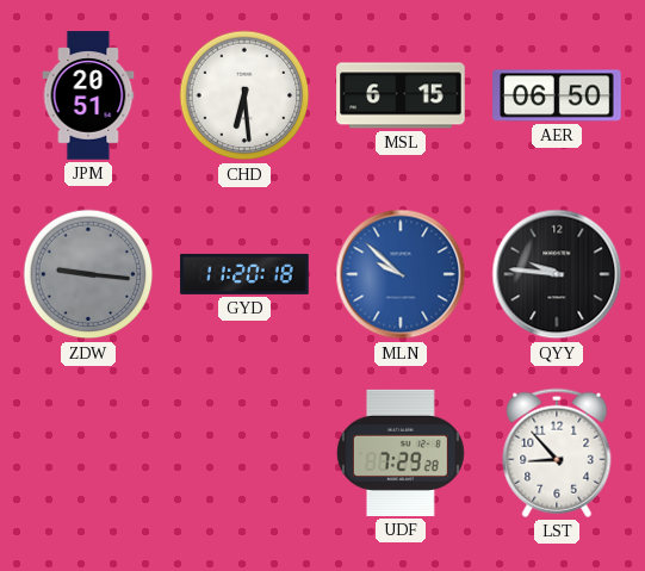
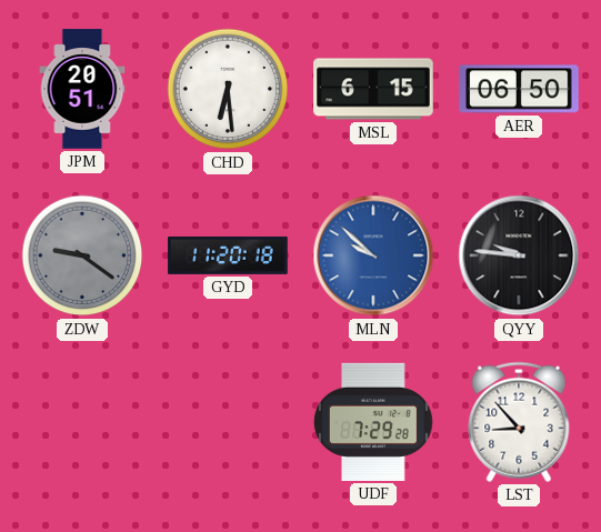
ZDW: 9:16 -> 9:21
